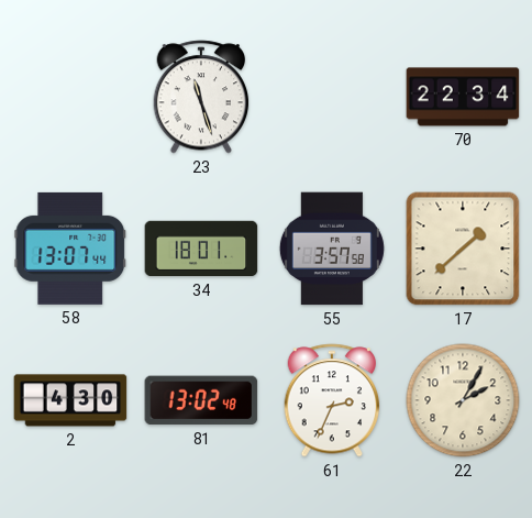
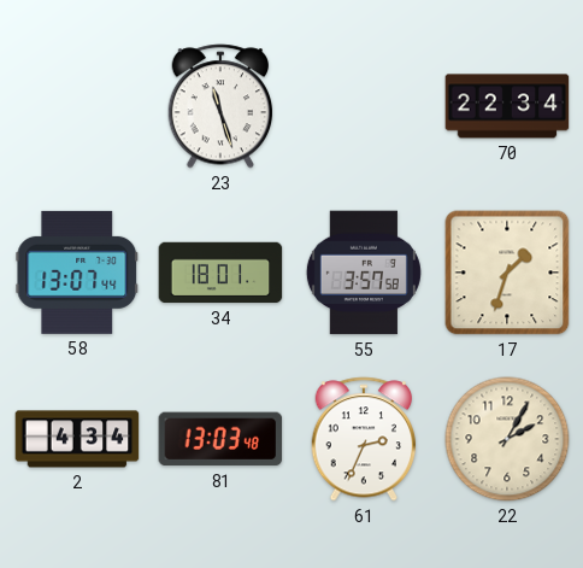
17: 1:38 -> 1:33
2: 4:30 -> 4:34
81: 13:02 -> 13:03
